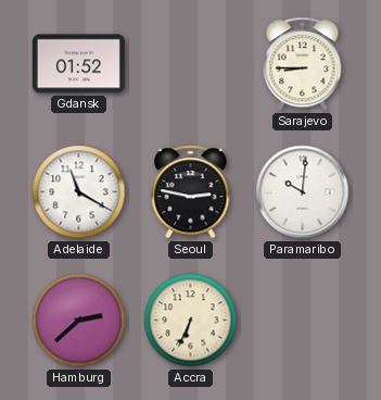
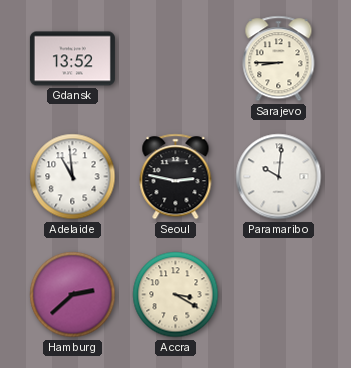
Gdansk: 01:52 -> 13:52
Adelaide: 11:20 -> 10:59
Accra: 6:34 -> 3:20
